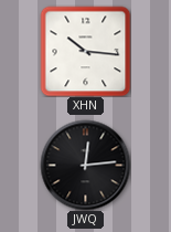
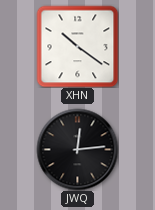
XHN: 10:16 -> 10:21
